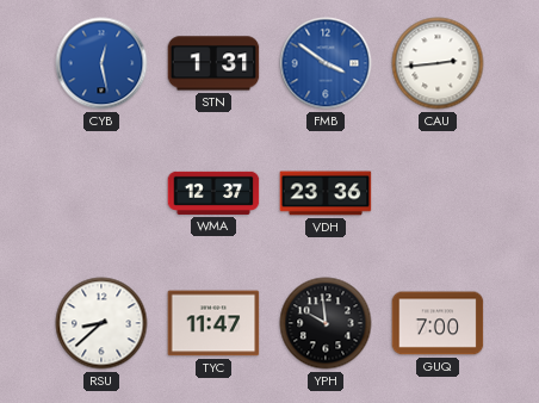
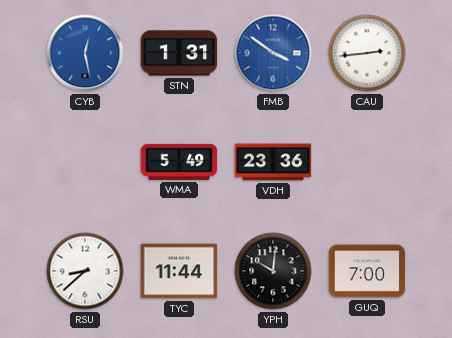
WMA: 12:37 -> 5:49
TYC: 11:47 -> 11:44
YPH: 9:59 -> 10:01
